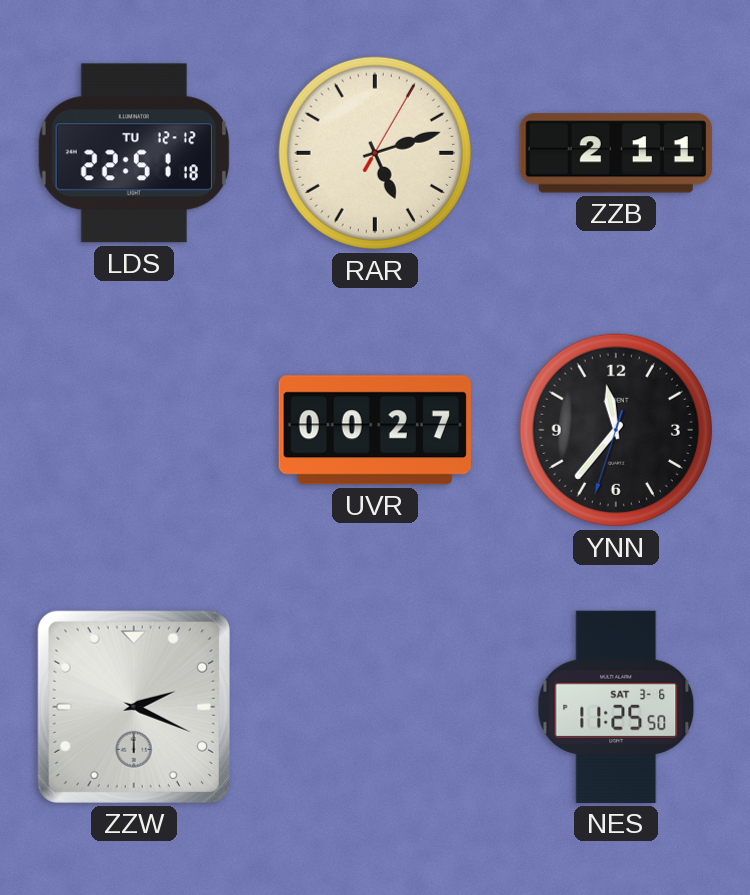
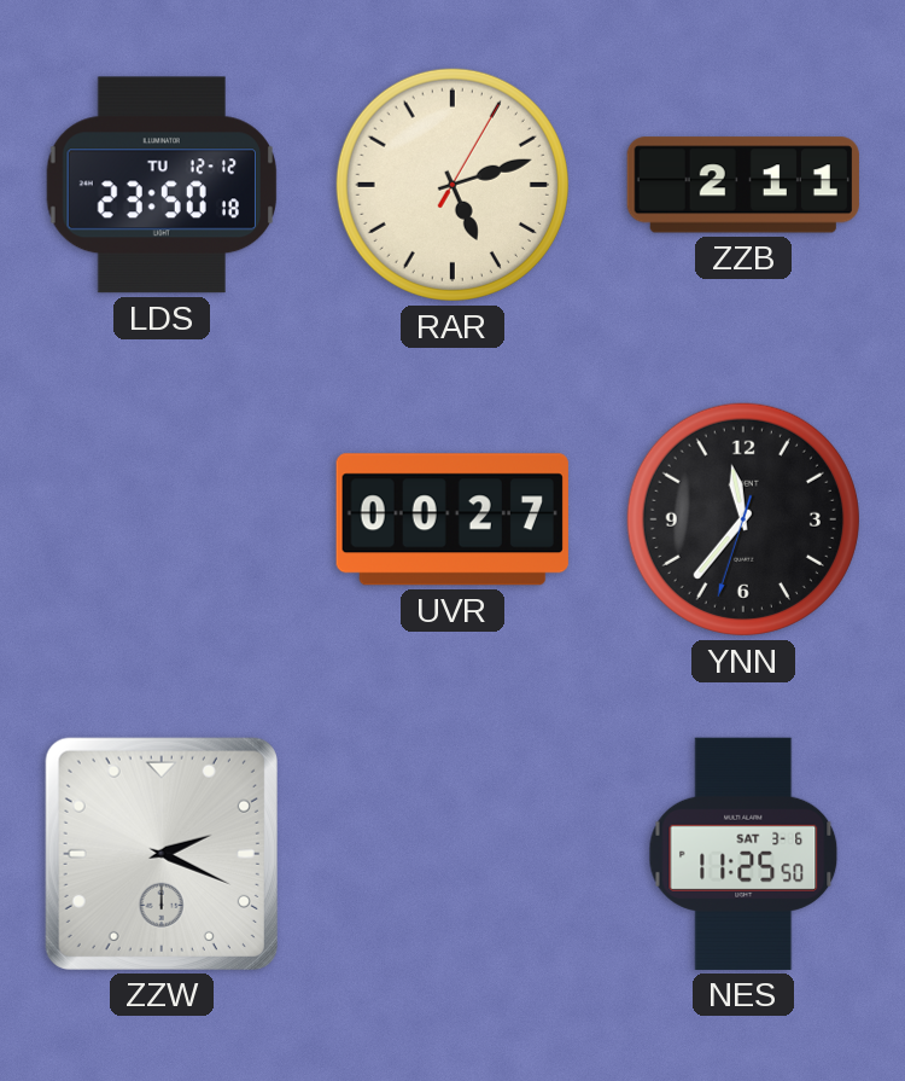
LDS: 22:51 -> 23:50
